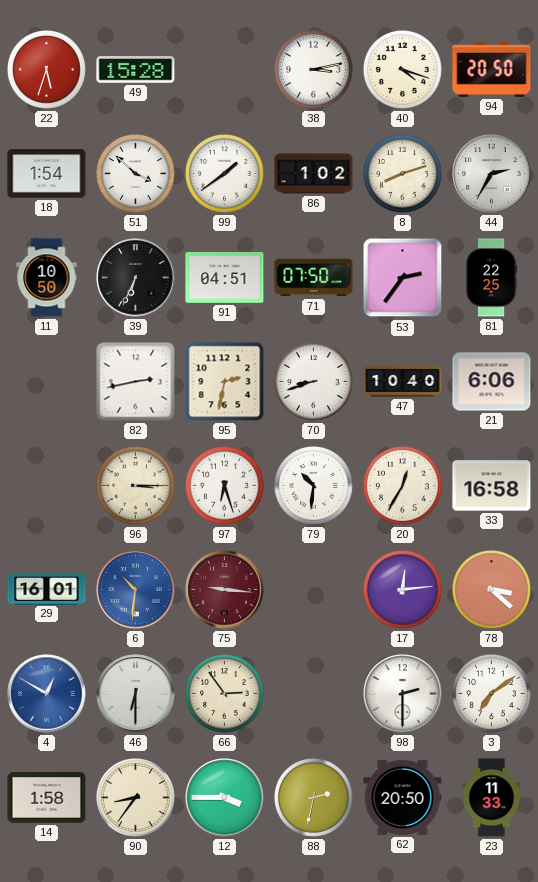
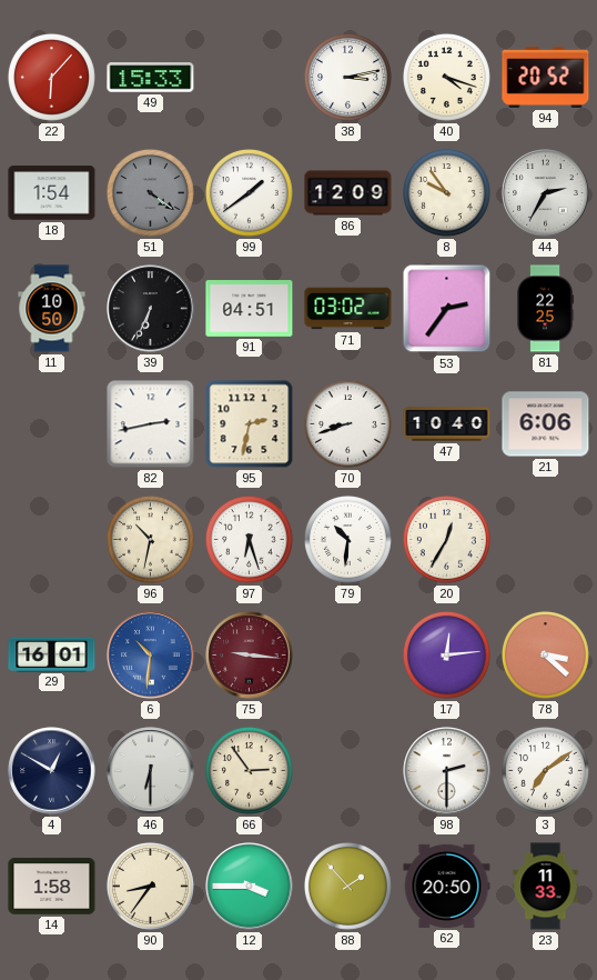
22: 5:33 -> 6:07
49: 15:28 -> 15:33
94: 20:50 -> 20:52
51: 3:52 -> 4:21
51 dial: white -> grey
86: 1:02 -> 12:09
8: 8:12 -> 9:54
71: 07:50 -> 03:02
96: 3:15 -> 10:32
33: 16:58 -> none
4 dial: blue -> navy
88: 2:32 -> 1:53
